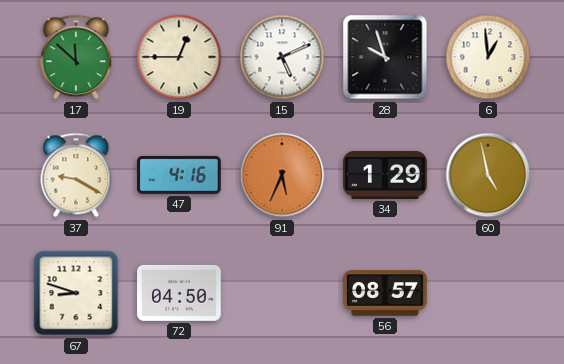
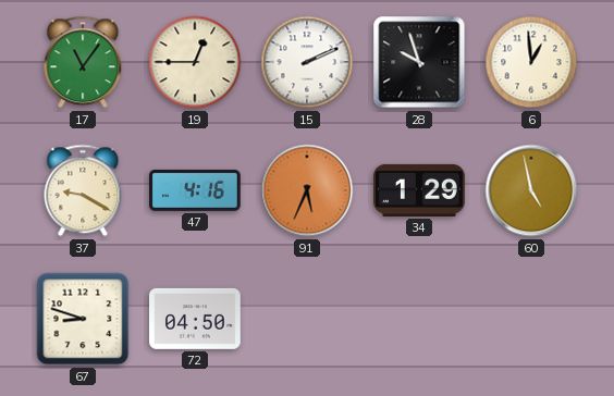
17: 11:52 -> 11:06
15: 5:11 -> 2:11
56: 08:57 -> none
